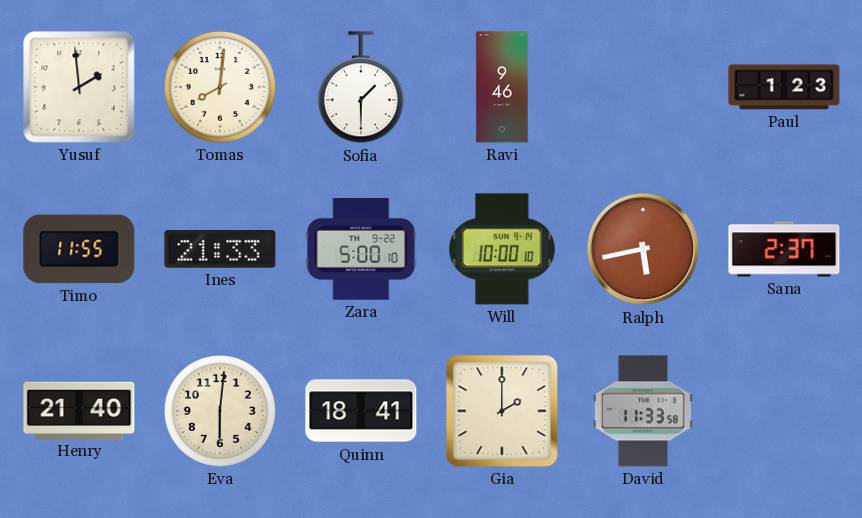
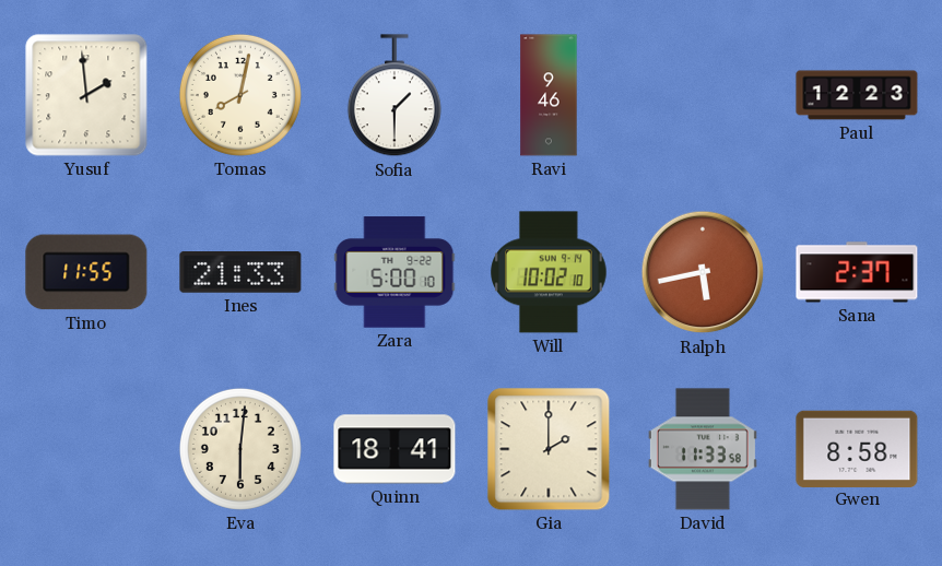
Tomas: 8:01 -> 8:02
Paul: 1:23 -> 12:23
Will: 10:00 -> 10:02
Henry: 21:40 -> none
Gwen: none -> 8:58
